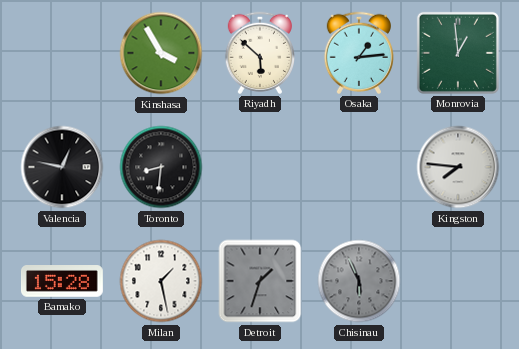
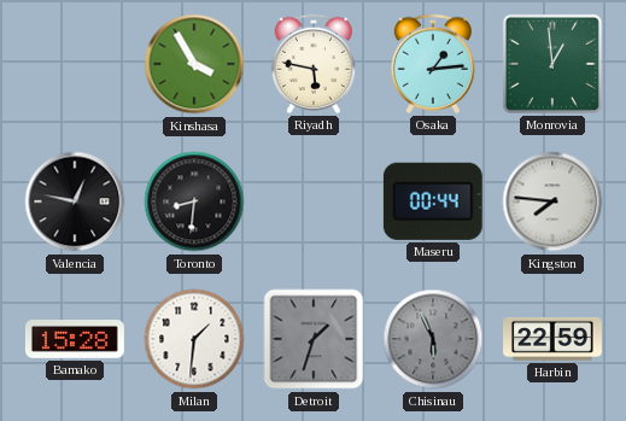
Riyadh: 5:52 -> 5:47
Maseru: none -> 00:44
Milan: 1:28 -> 1:31
Harbin: none -> 22:59
